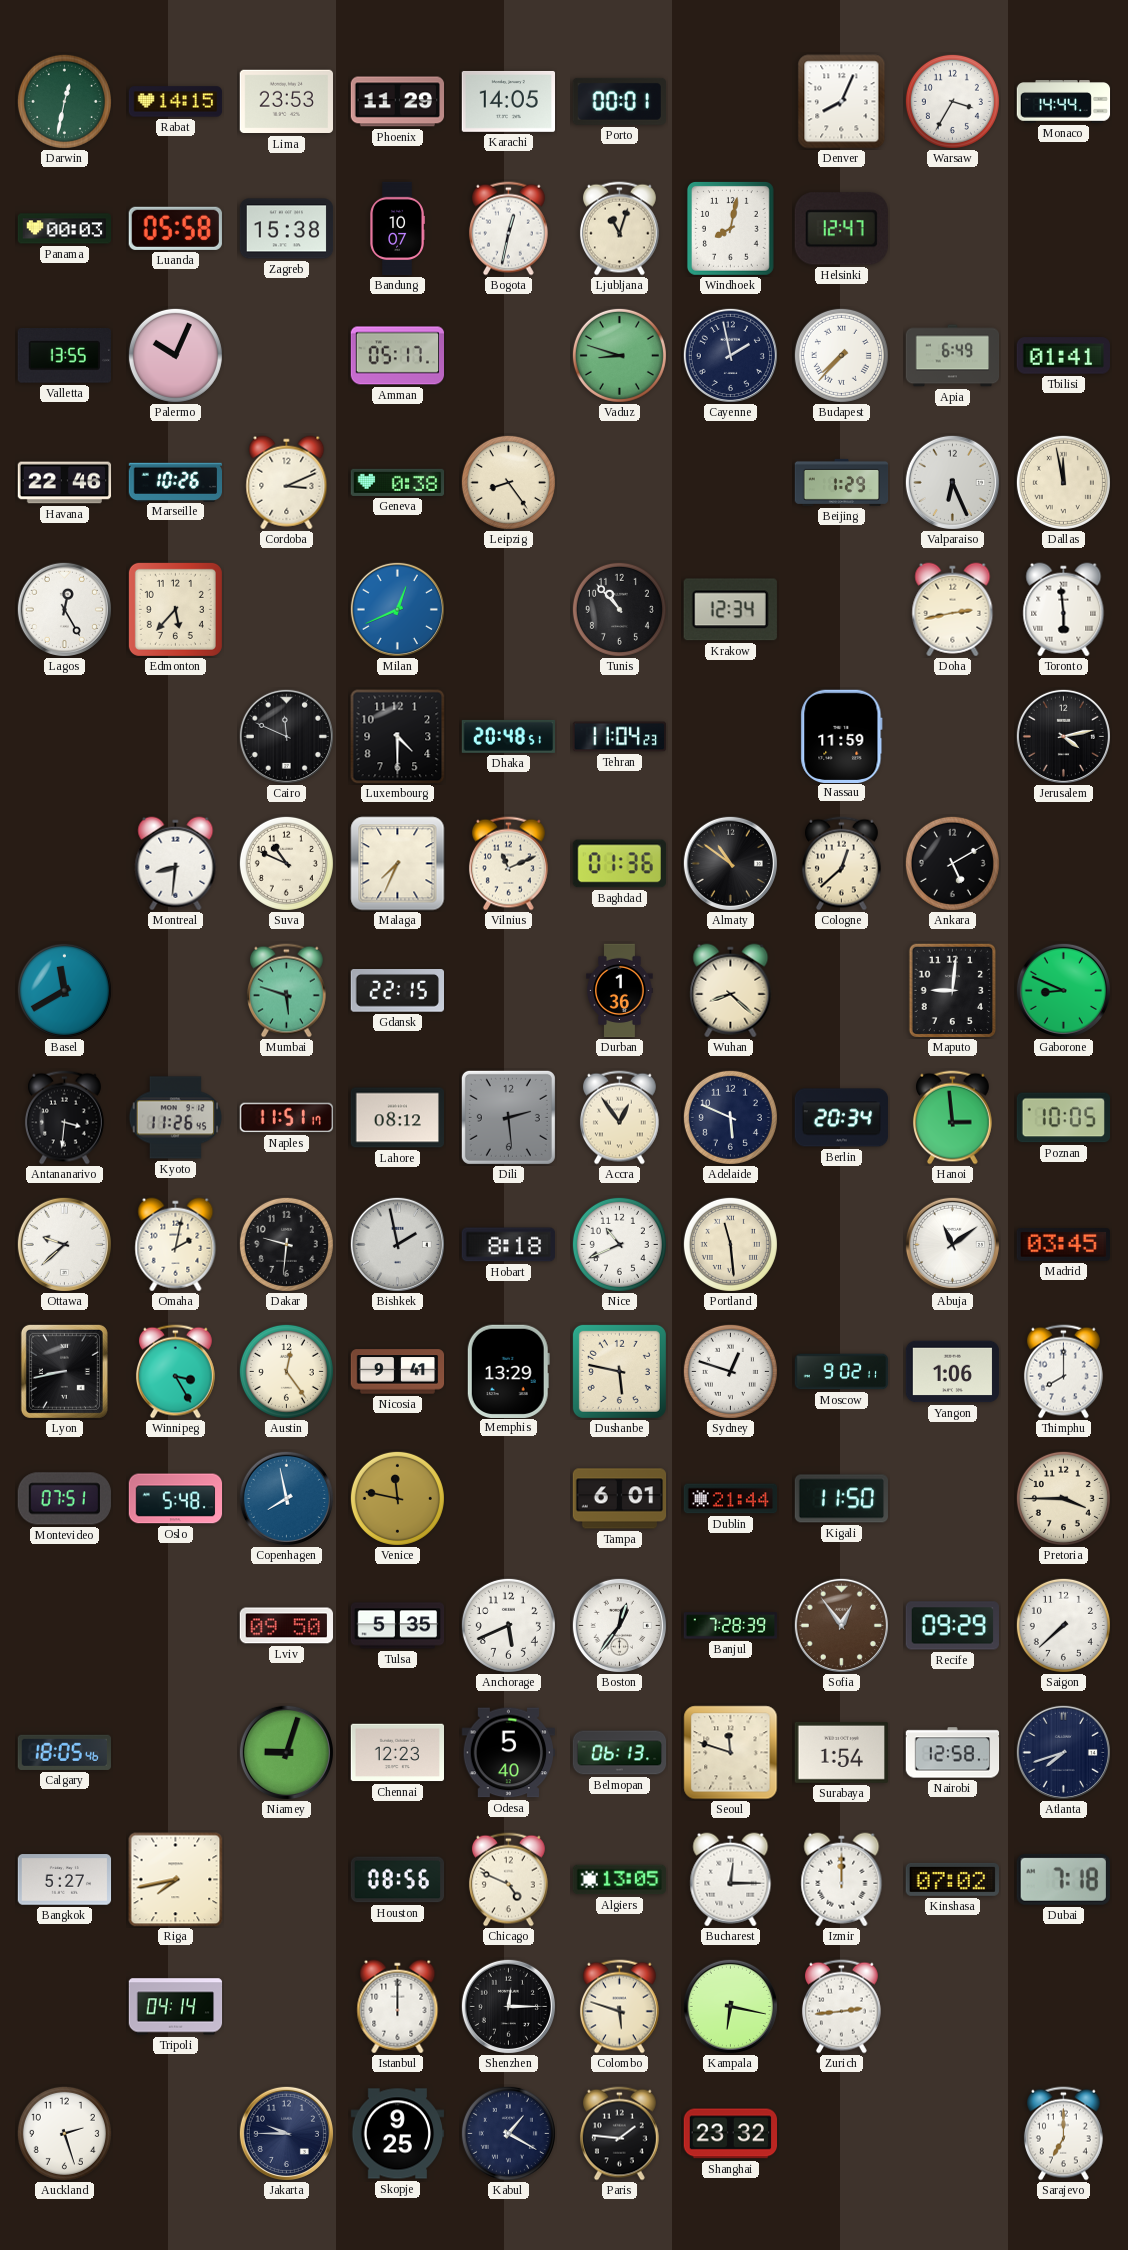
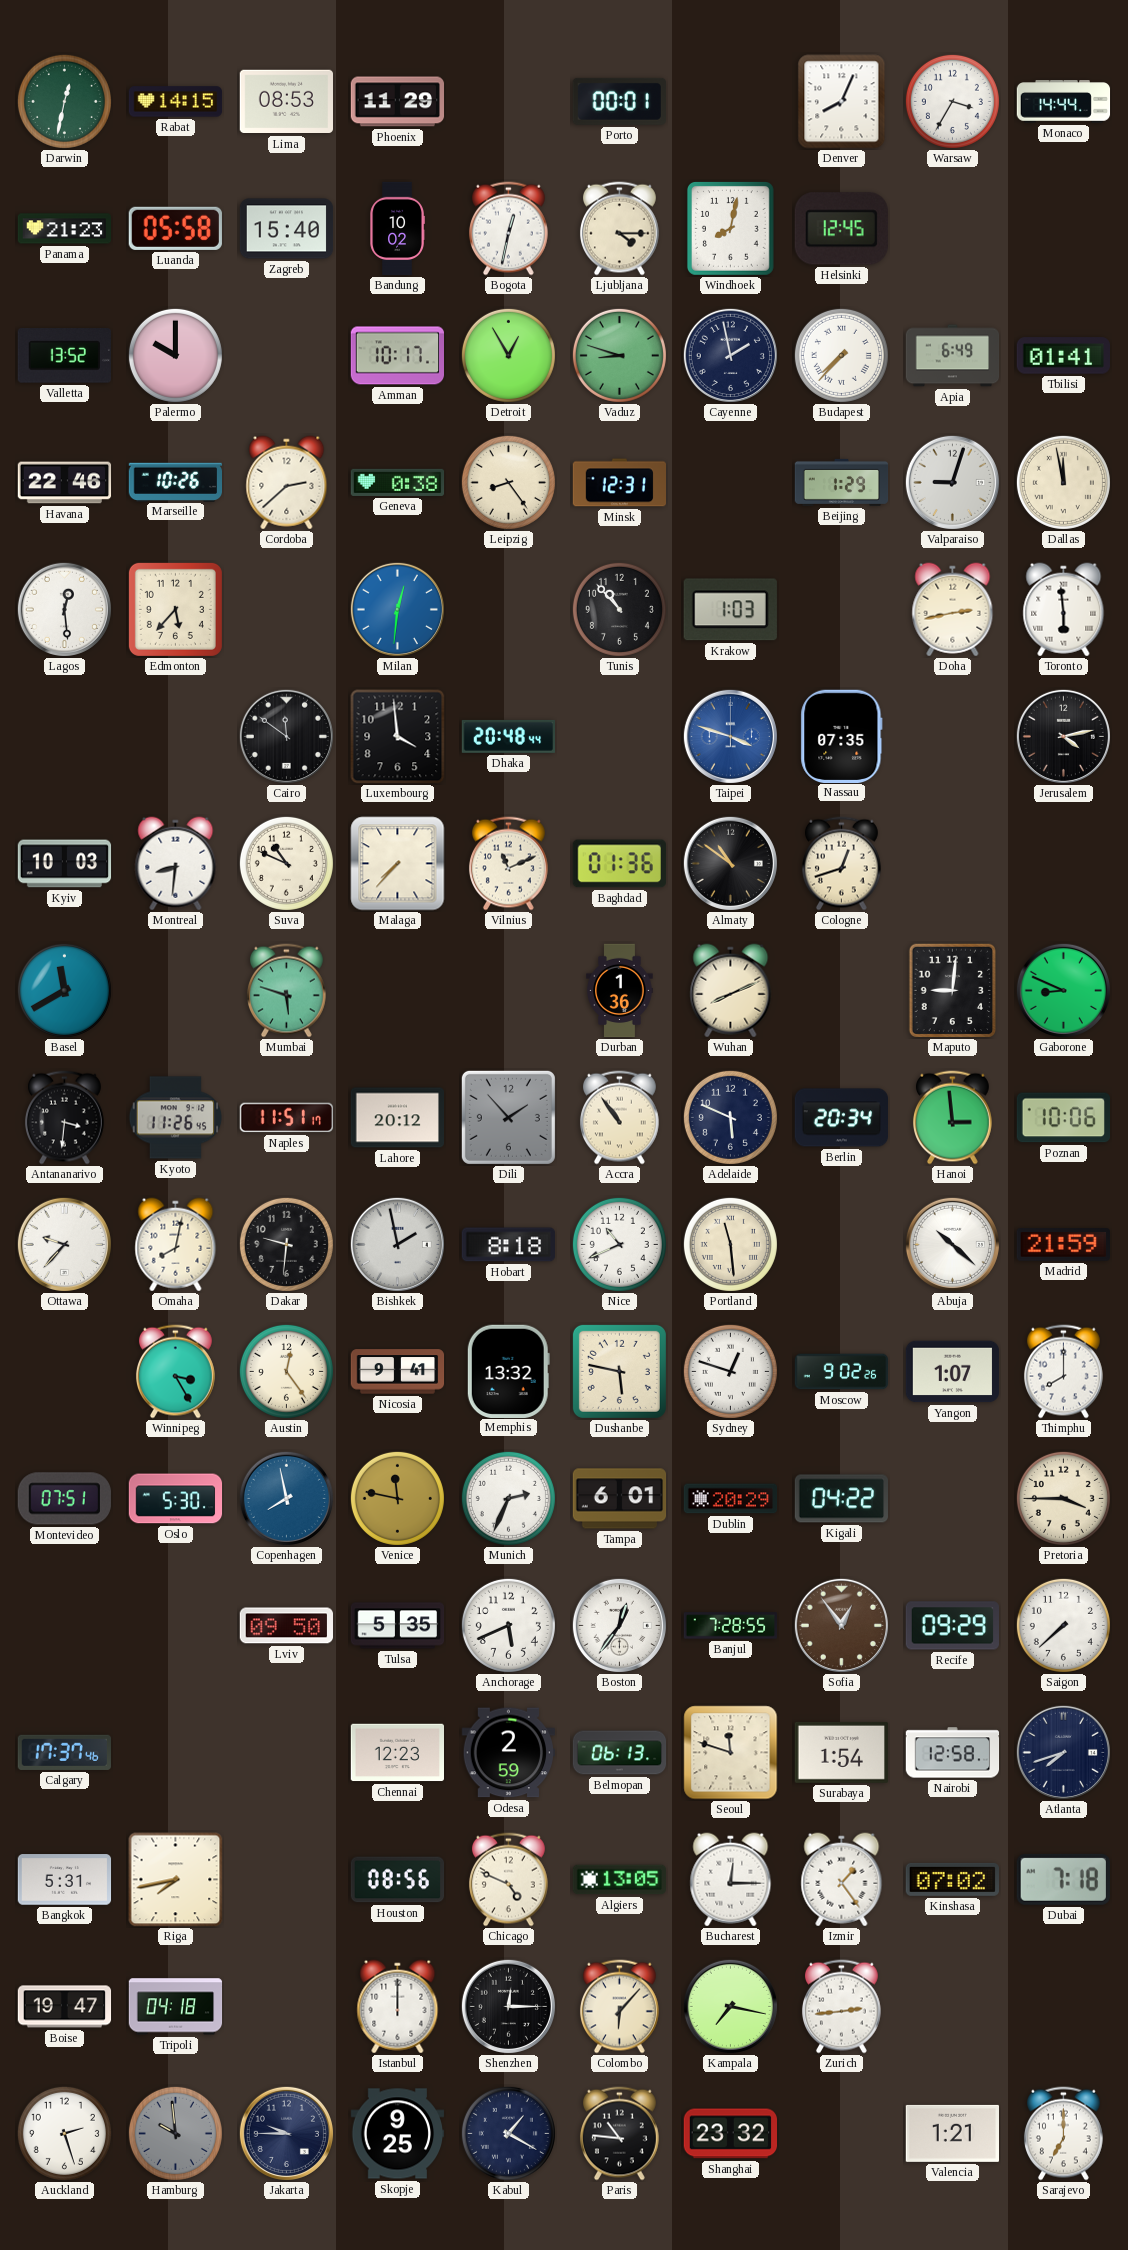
Lima: 23:53 -> 08:53
Karachi: 14:05 -> none
Panama: 00:03 -> 21:23
Zagreb: 15:38 -> 15:40
Bandung: 10:07 -> 10:02
Ljubljana: 11:03 -> 4:15
Helsinki: 12:47 -> 12:45
Valletta: 13:55 -> 13:52
Palermo: 10:04 -> 10:00
Amman: 05:17 -> 10:17
Detroit: none -> 12:55
Cordoba: 3:11 -> 2:38
Minsk: none -> 12:31
Valparaiso: 6:26 -> 9:03
Lagos: 12:25 -> 12:29
Milan: 12:41 -> 12:31
Krakow: 12:34 -> 1:03
Cairo: 11:49 -> 11:51
Luxembourg: 4:30 -> 3:59
Dhaka: 20:48:51 -> 20:48:44
Tehran: 11:04 -> none
Taipei: none -> 3:48
Nassau: 11:59 -> 07:35
Kyiv: none -> 10:03
Malaga: 7:34 -> 7:37
Cologne: 12:38 -> 12:42
Ankara: 5:10 -> none
Gdansk: 22:15 -> none
Wuhan: 8:22 -> 8:11
Lahore: 08:12 -> 20:12
Dili: 2:29 -> 1:53
Accra: 12:54 -> 10:54
Poznan: 10:05 -> 10:06
Ottawa: 9:38 -> 9:37
Omaha: 2:02 -> 8:02
Abuja: 11:09 -> 10:22
Madrid: 03:45 -> 21:59
Lyon: 8:43 -> none
Memphis: 13:29 -> 13:32
Moscow: 9:02:11 -> 9:02:26
Yangon: 1:06 -> 1:07
Oslo: 5:48 -> 5:30
Munich: none -> 2:34
Dublin: 21:44 -> 20:29
Kigali: 11:50 -> 04:22
Banjul: 7:28:39 -> 7:28:55
Calgary: 18:05 -> 17:37
Niamey: 9:03 -> none
Odesa: 5:40 -> 2:59
Bangkok: 5:27 -> 5:31
Izmir: 12:00 -> 1:24
Boise: none -> 19:47
Tripoli: 04:14 -> 04:18
Colombo: 5:48 -> 6:07
Kampala: 6:17 -> 7:17
Hamburg: none -> 9:59
Paris: 1:46 -> 10:46
Valencia: none -> 1:21
